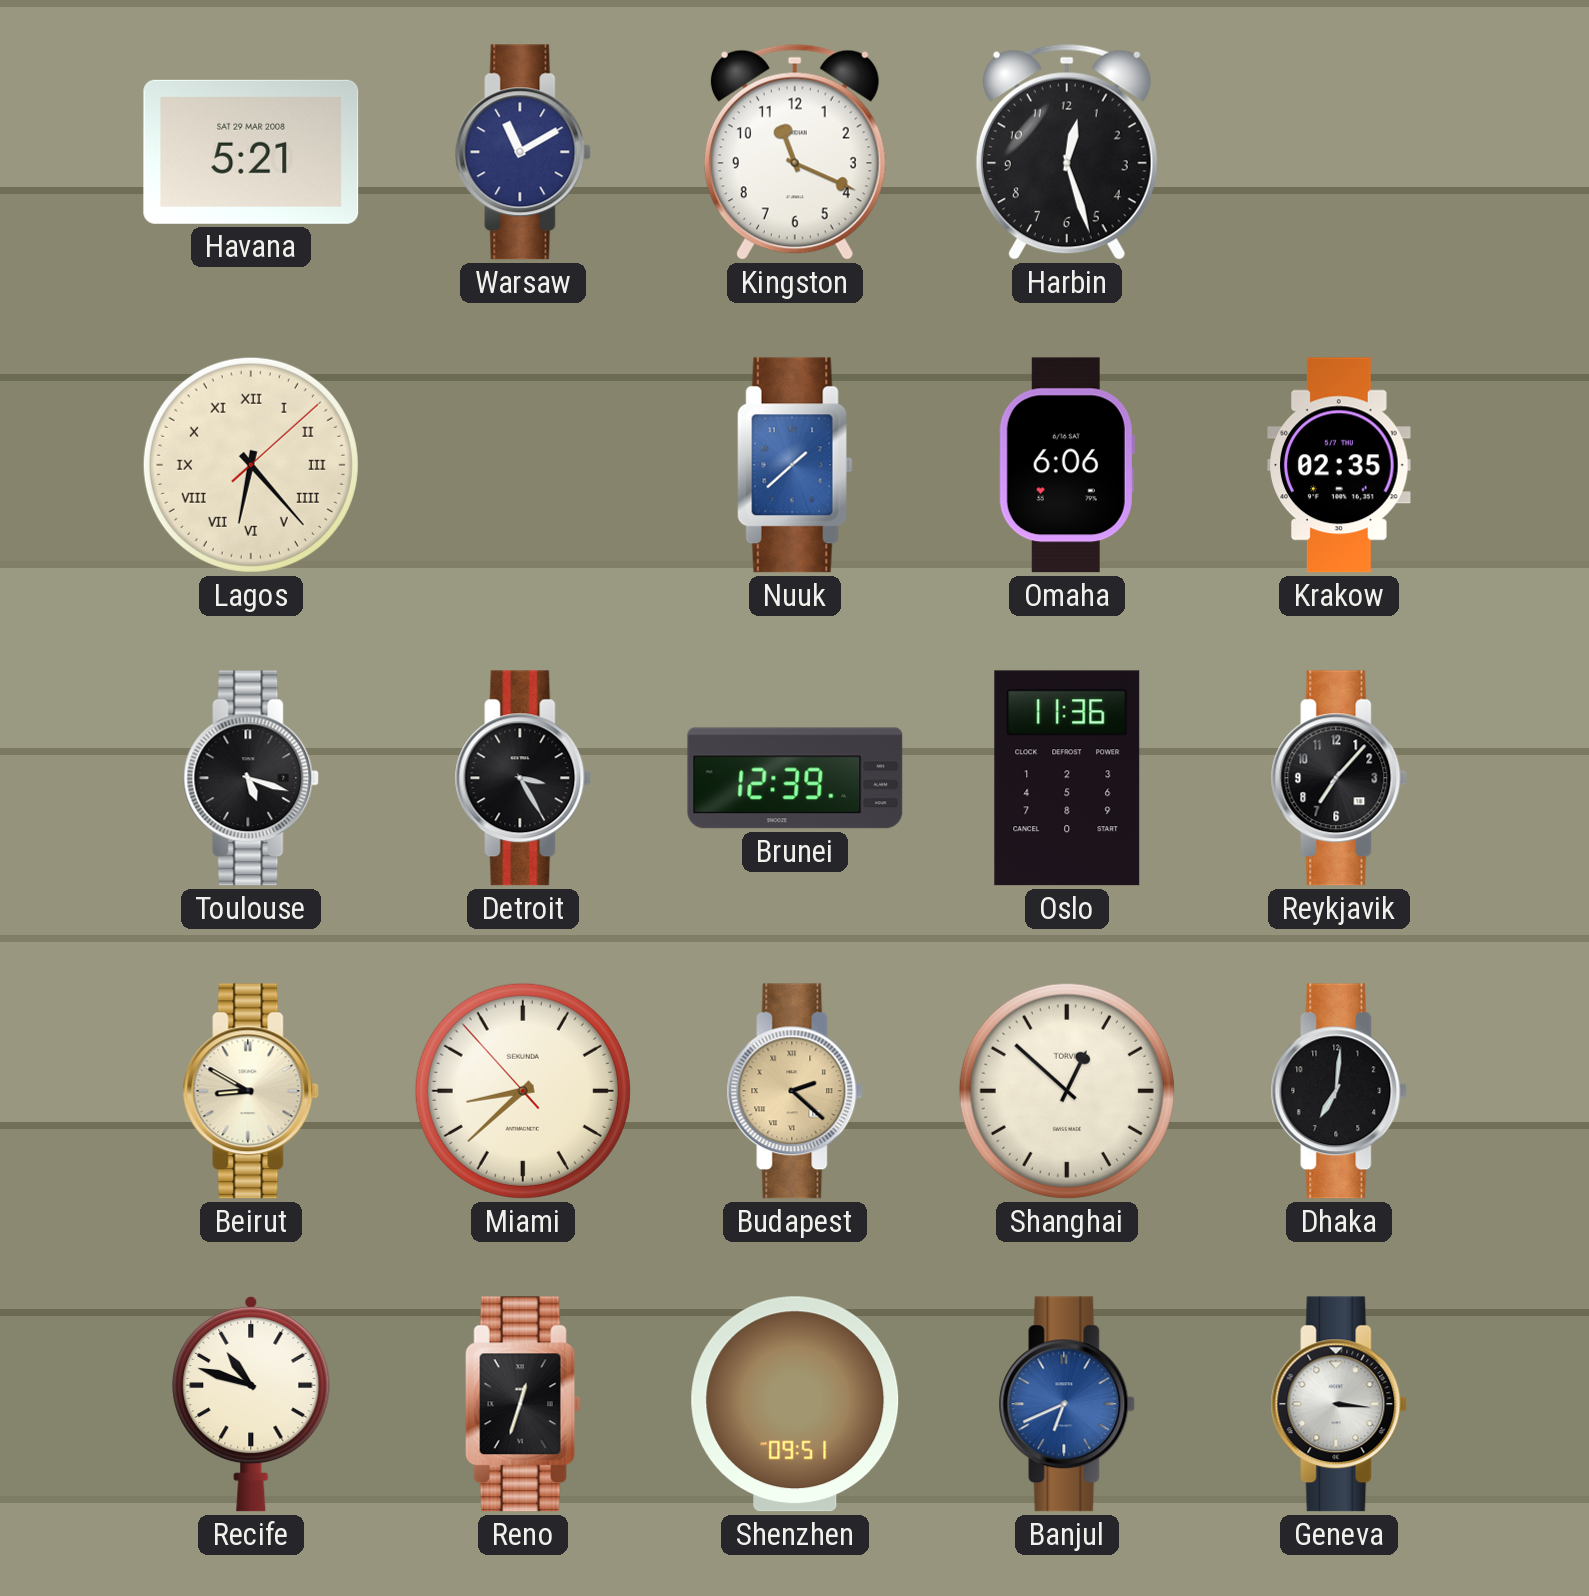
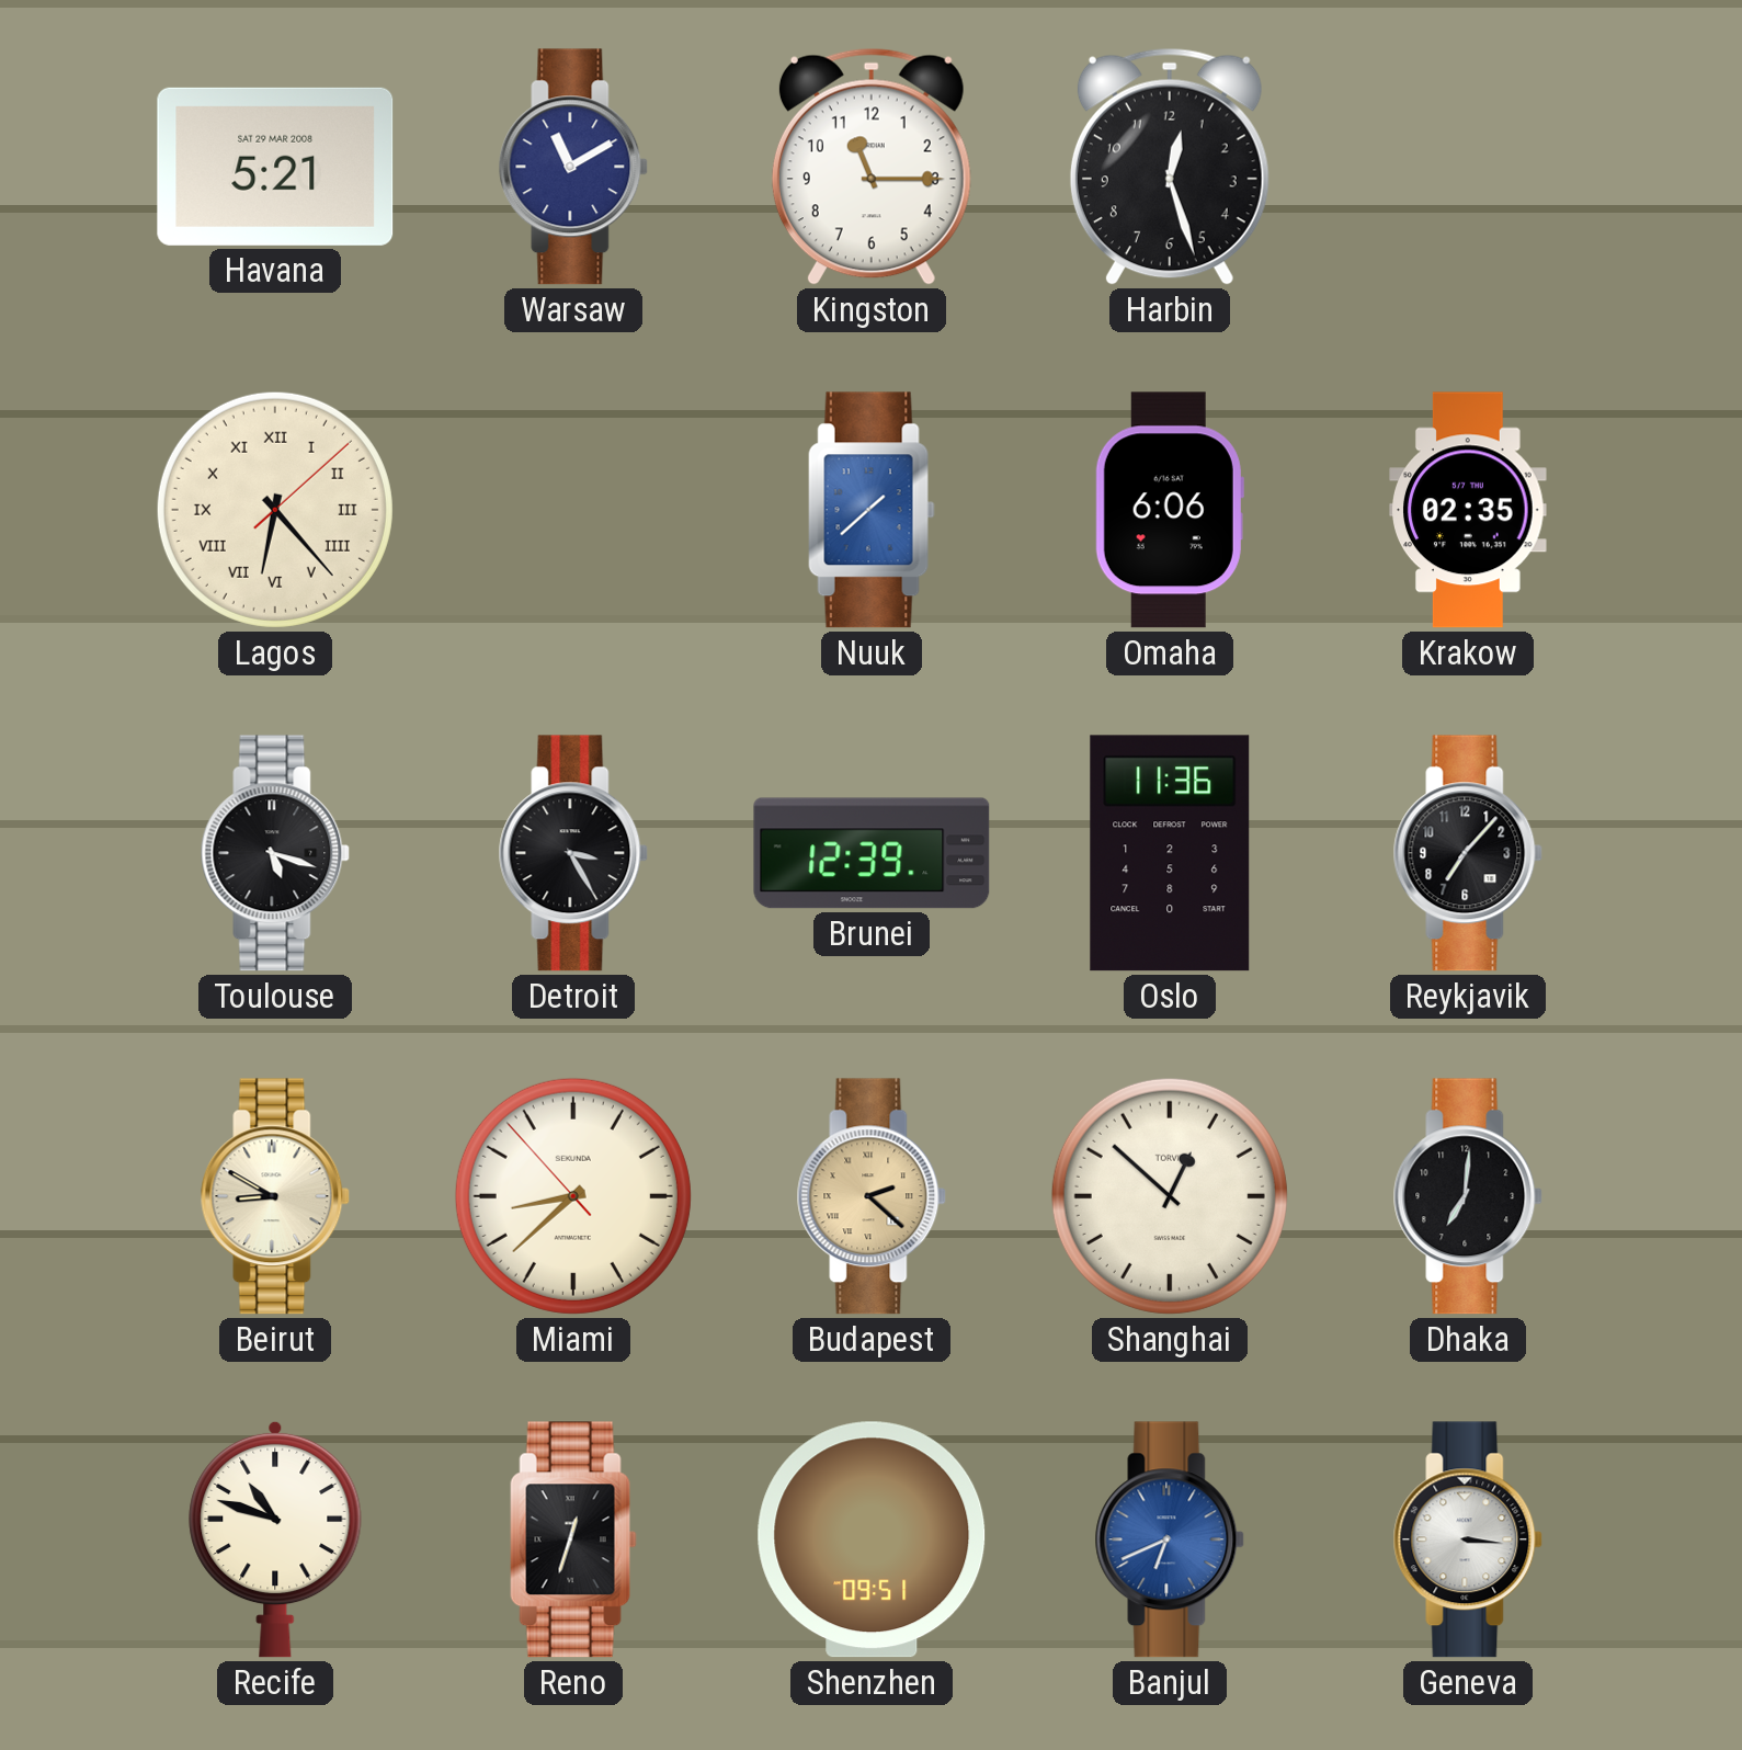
Kingston: 11:19 -> 11:15
